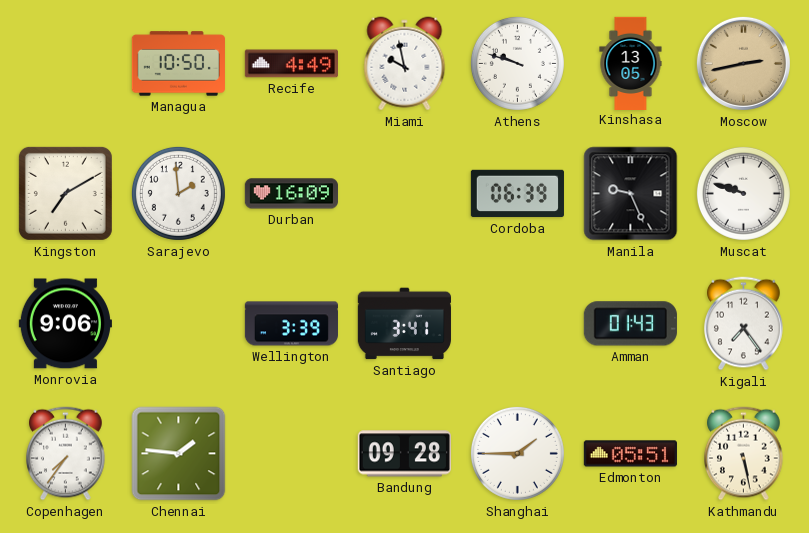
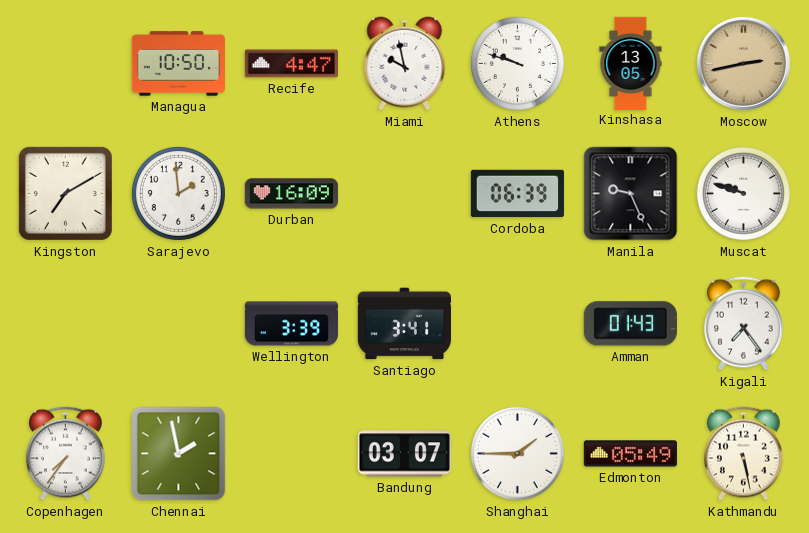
Recife: 4:49 -> 4:47
Monrovia: 9:06 -> none
Chennai: 1:46 -> 1:58
Bandung: 09:28 -> 03:07
Edmonton: 05:51 -> 05:49
